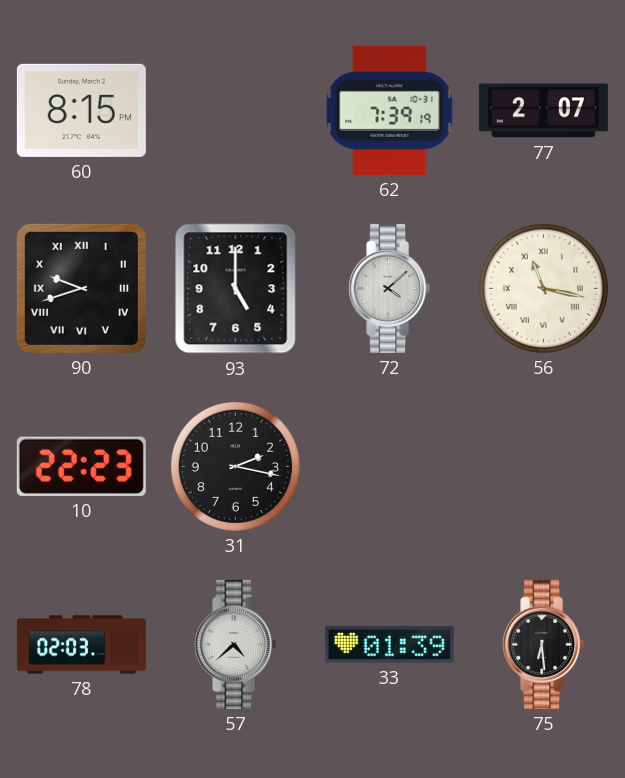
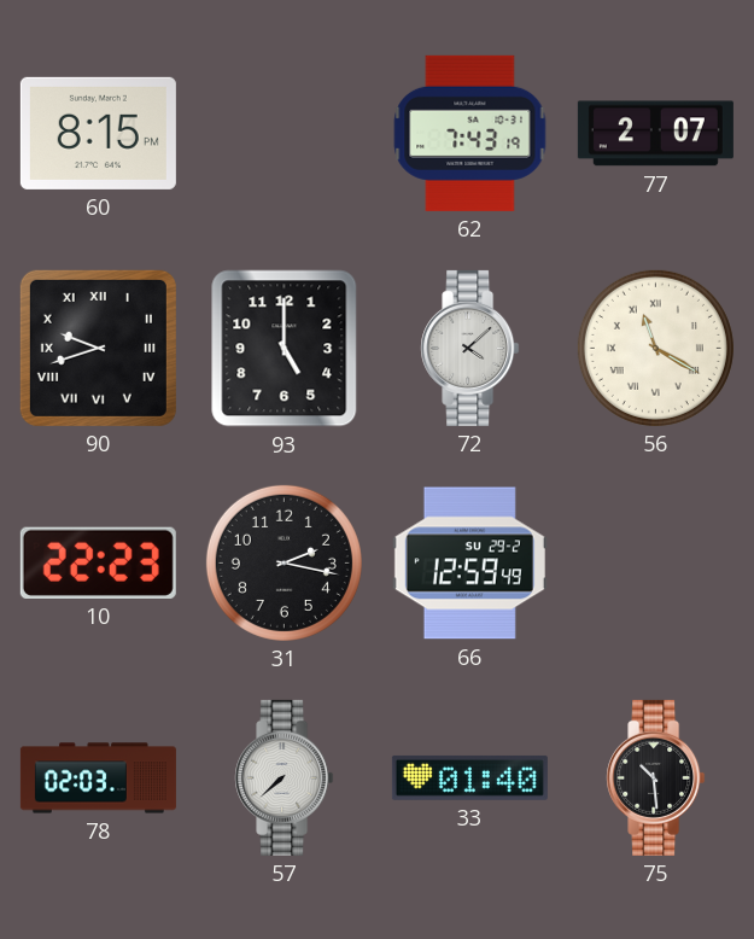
62: 7:39 -> 7:43
56: 11:17 -> 11:20
66: none -> 12:59
57: 4:38 -> 7:38
33: 01:39 -> 01:40
75: 6:29 -> 10:29
